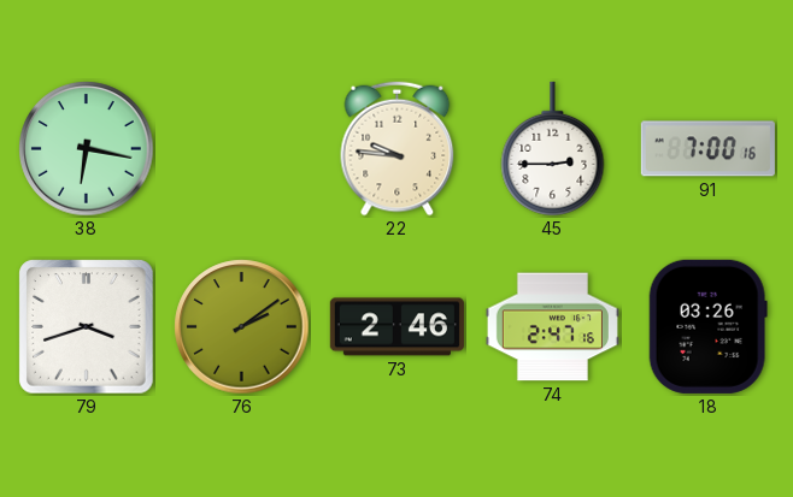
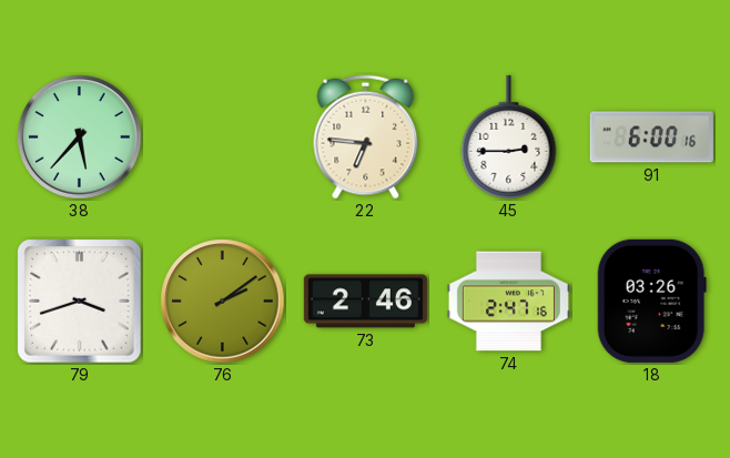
38: 6:17 -> 5:37
22: 9:46 -> 6:46
91: 7:00 -> 6:00
